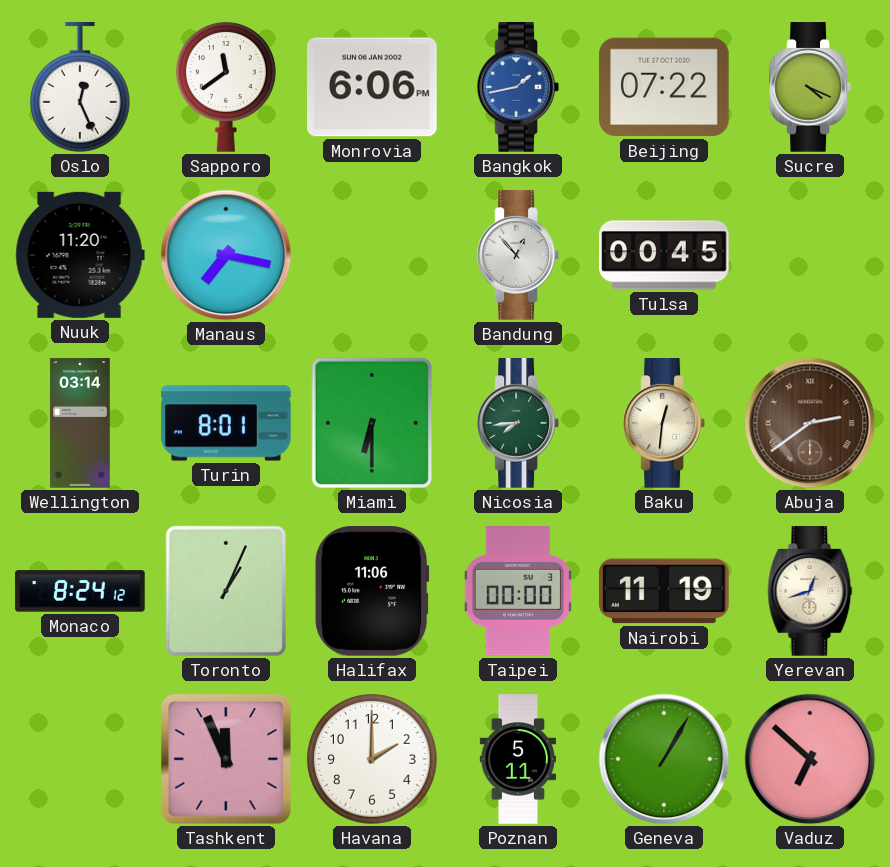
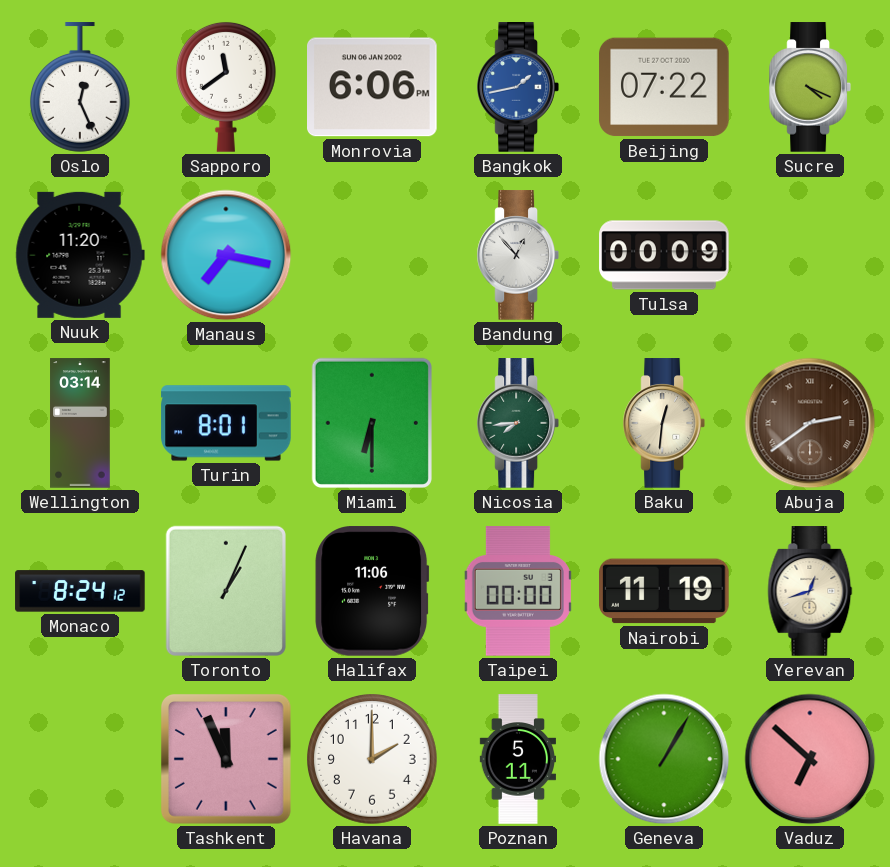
Tulsa: 00:45 -> 00:09
